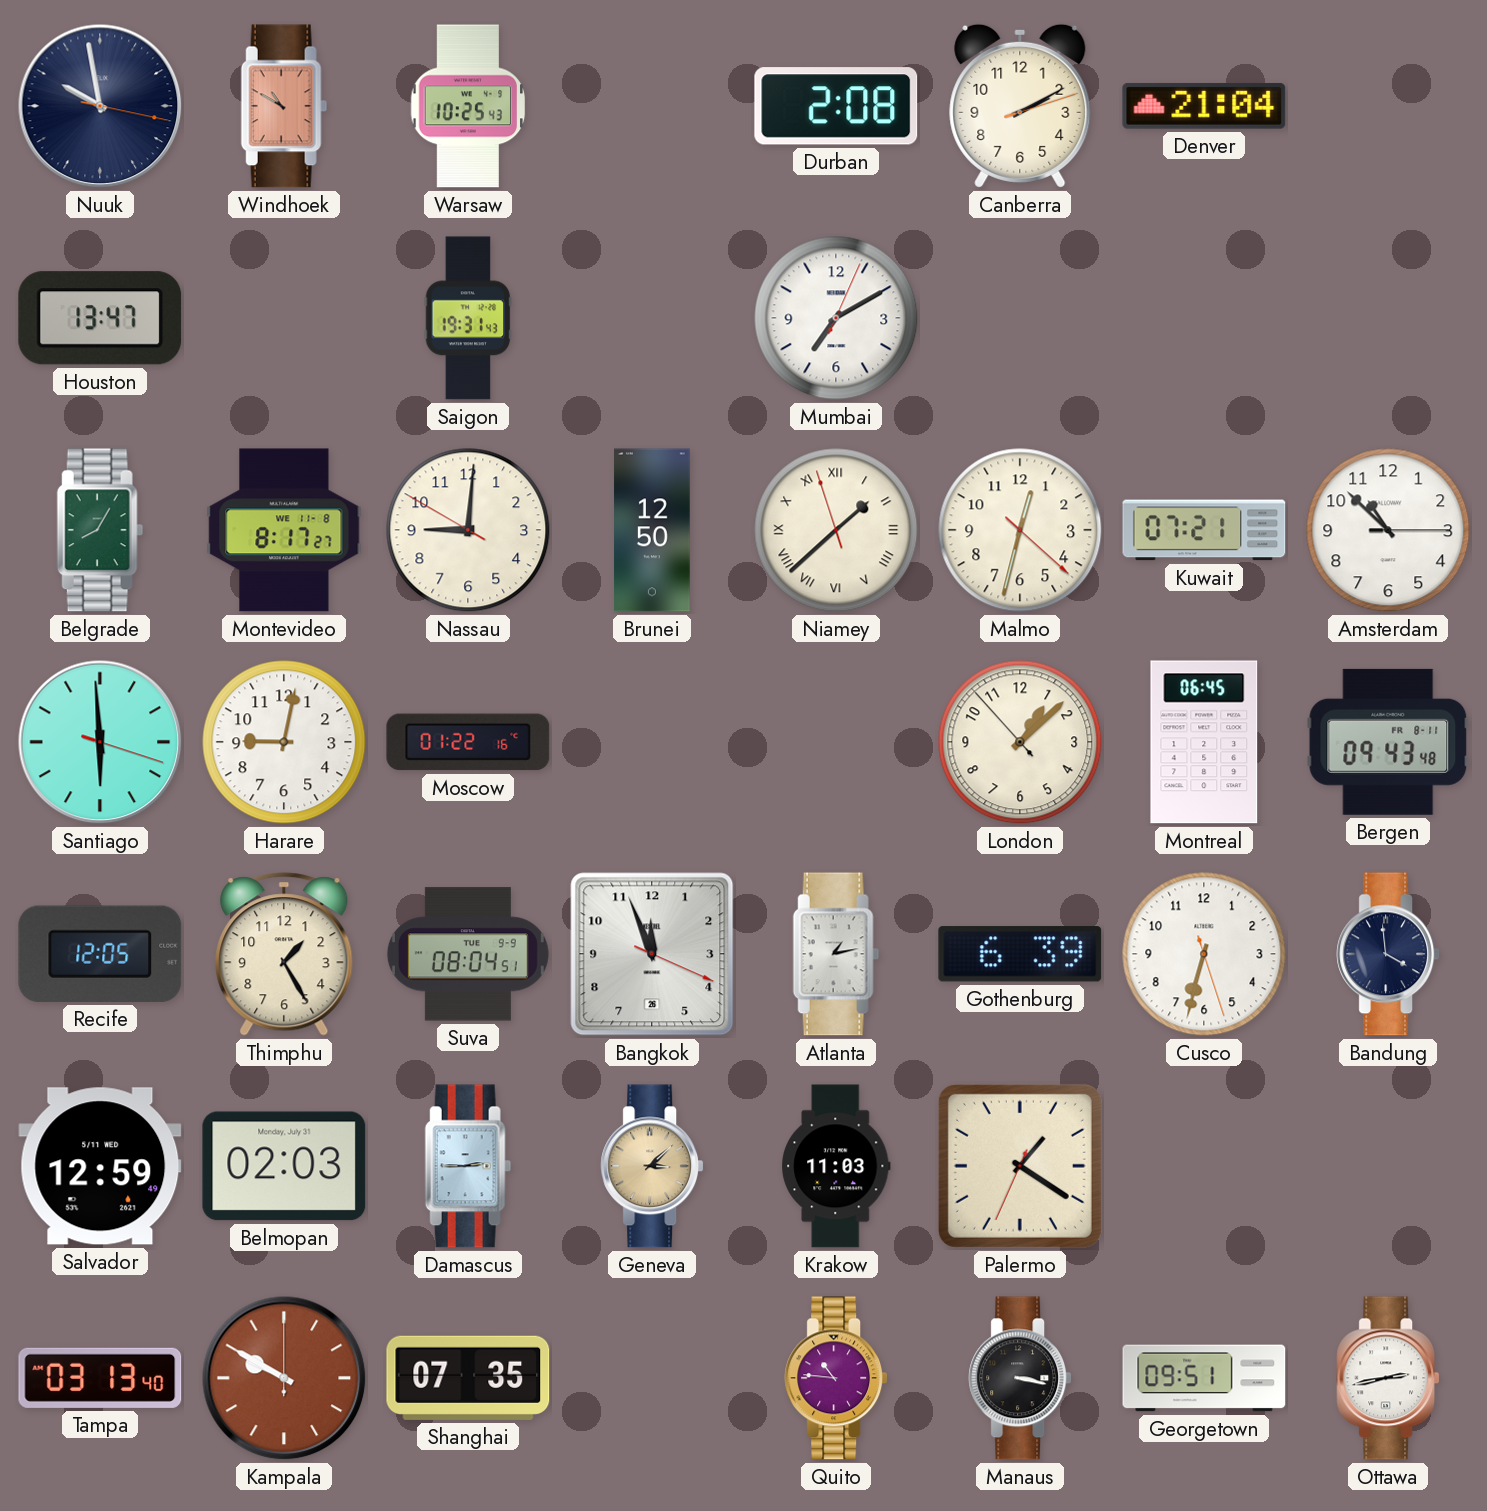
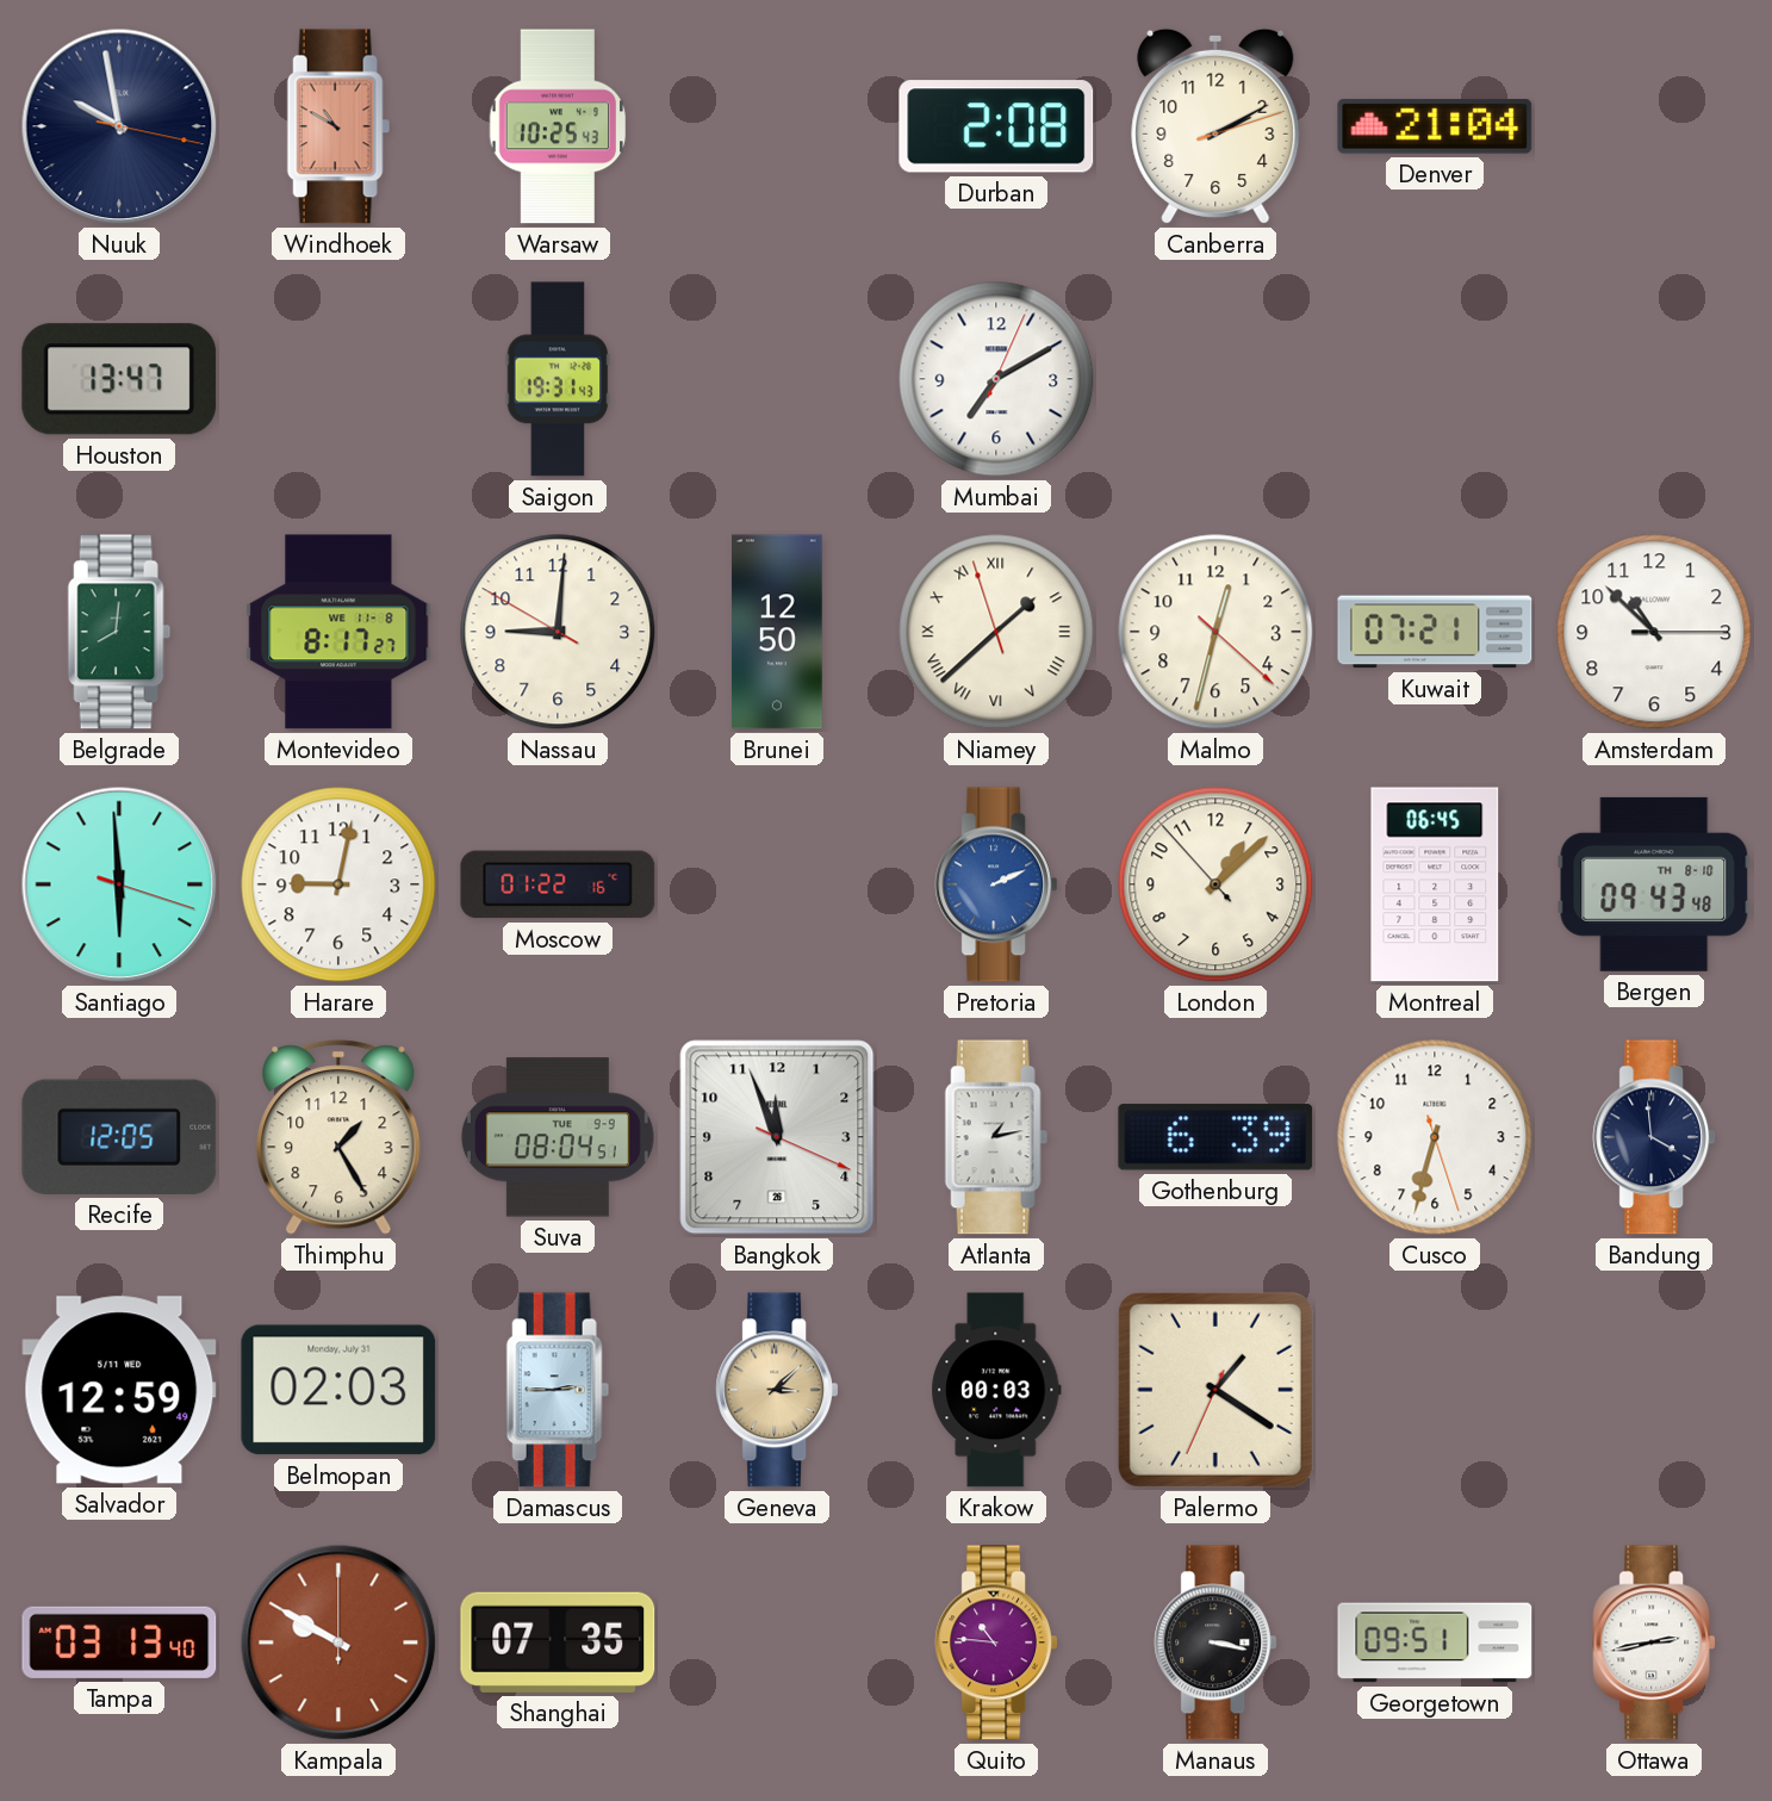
Belgrade: 8:05 -> 8:01
Pretoria: none -> 2:11
Bergen date: FR 8-11 -> TH 8-10
Krakow: 11:03 -> 00:03
